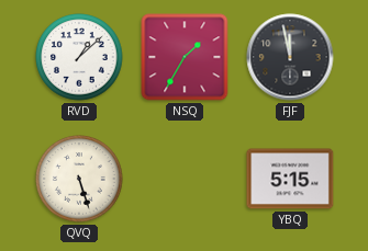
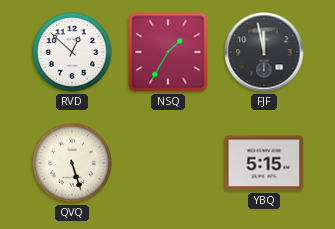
RVD: 1:08 -> 12:52
